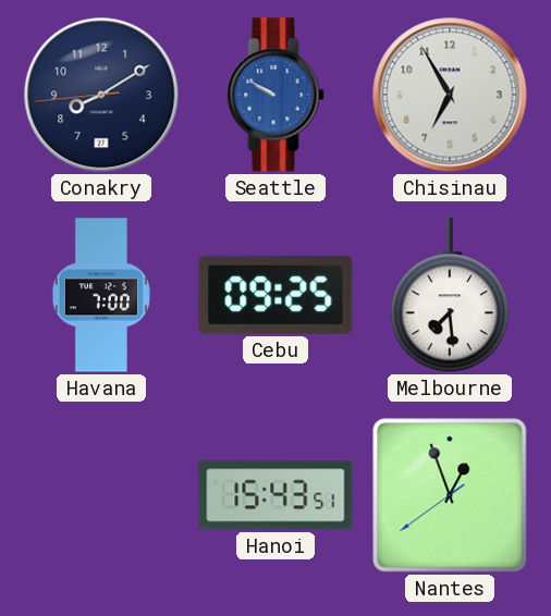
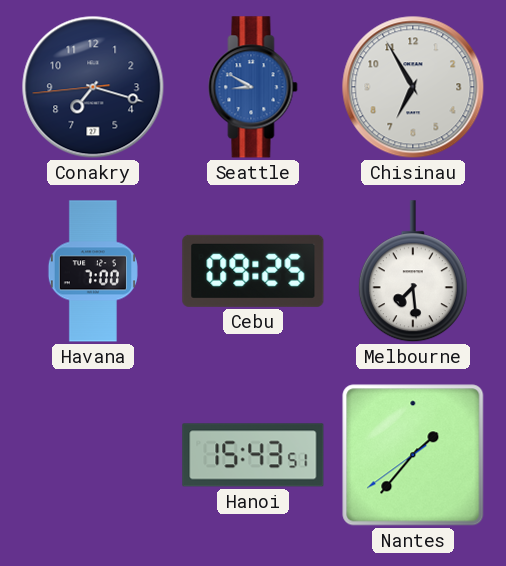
Conakry: 8:09 -> 7:17
Seattle: 9:50 -> 8:50
Nantes: 12:56 -> 1:36
